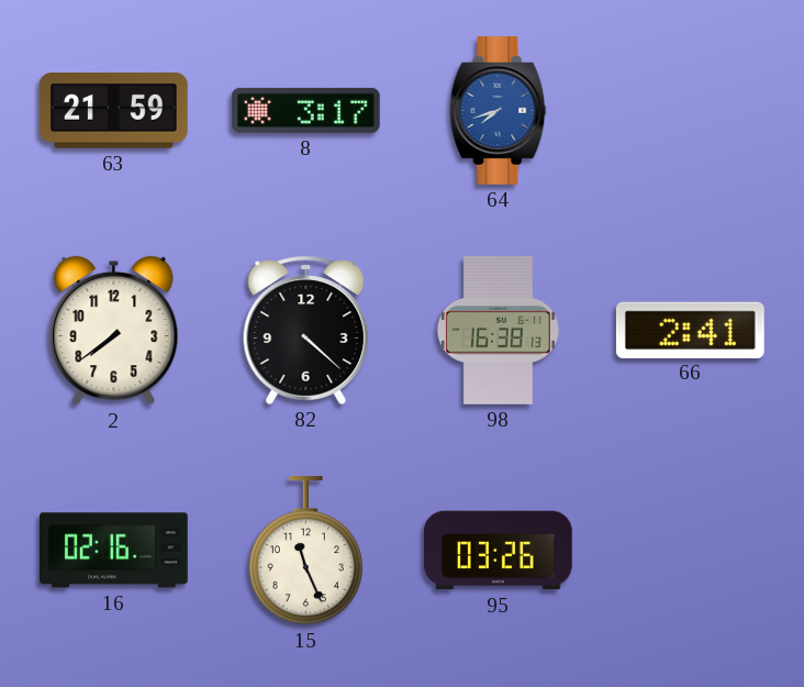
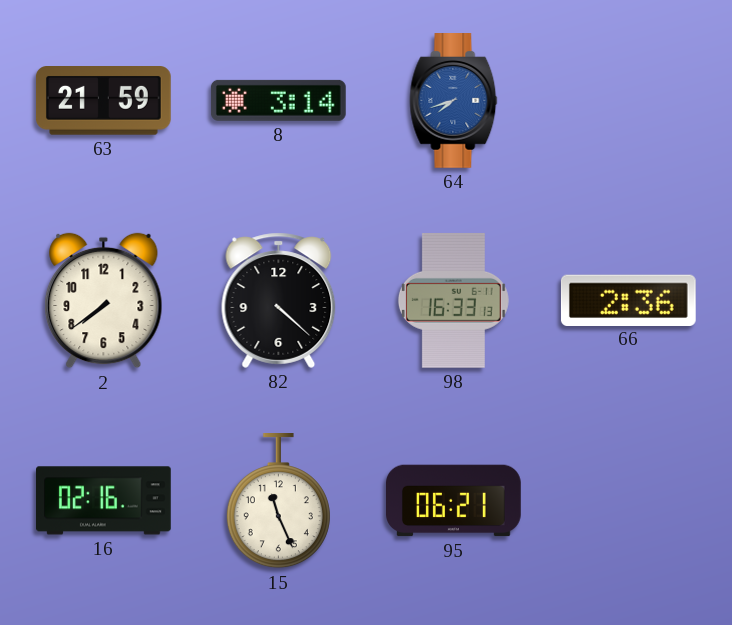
8: 3:17 -> 3:14
98: 16:38 -> 16:33
66: 2:41 -> 2:36
95: 03:26 -> 06:21
